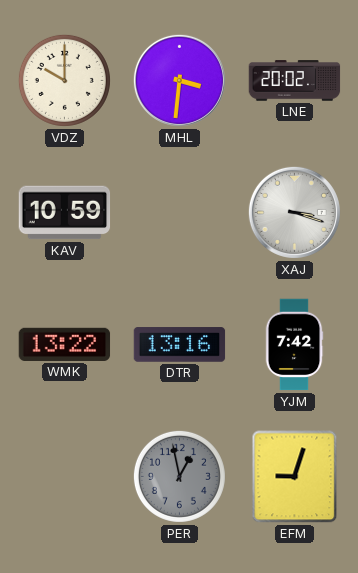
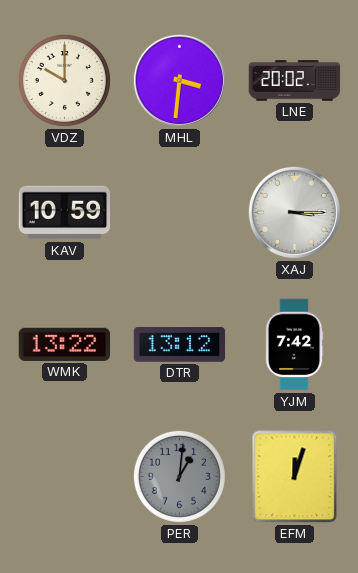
XAJ: 3:18 -> 3:15
DTR: 13:16 -> 13:12
PER: 12:58 -> 1:01
EFM: 9:03 -> 12:03
